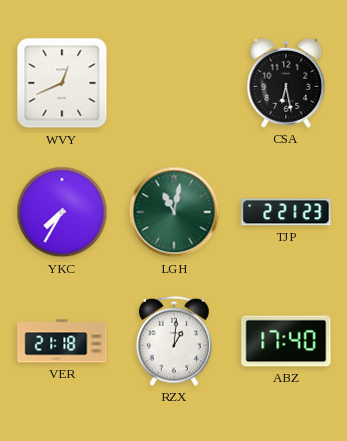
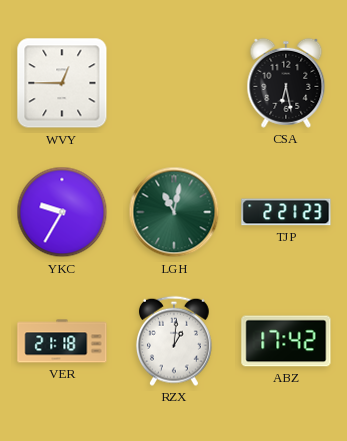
WVY: 12:41 -> 12:45
YKC: 7:35 -> 9:35
ABZ: 17:40 -> 17:42
